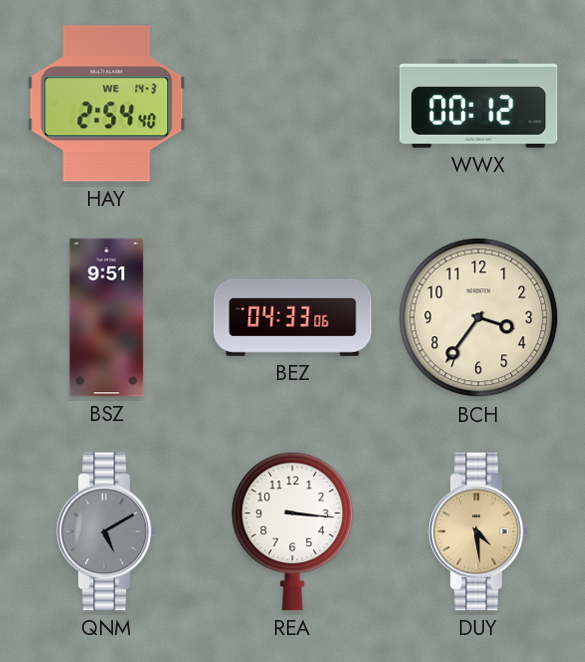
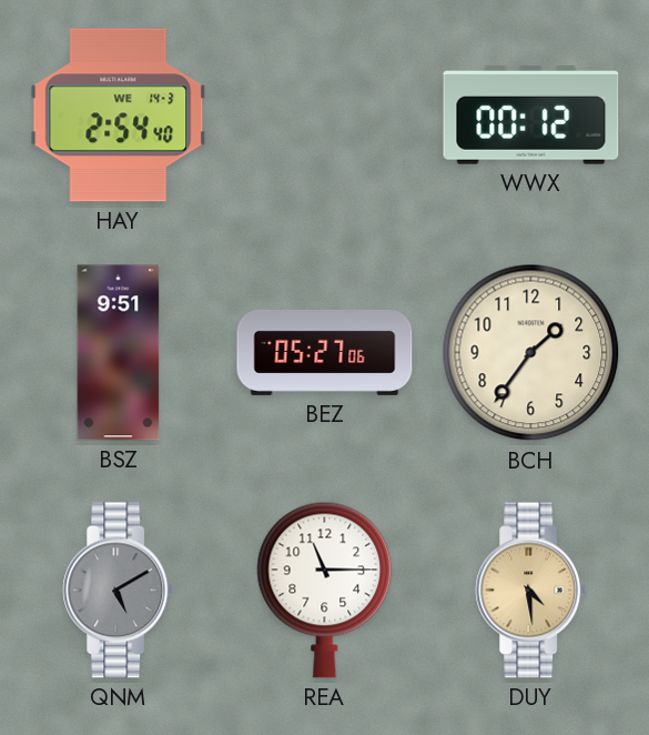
BEZ: 04:33 -> 05:27
BCH: 3:36 -> 1:36
REA: 3:16 -> 11:15
